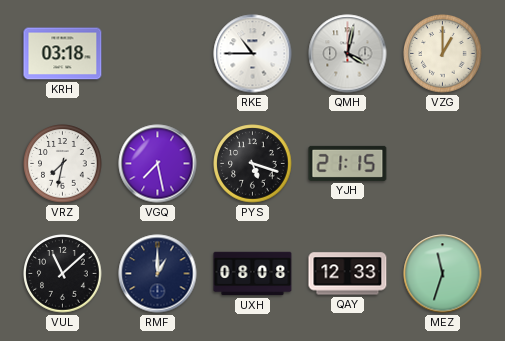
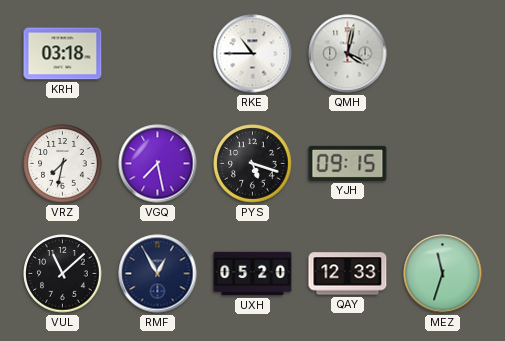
VZG: 1:00 -> none
YJH: 21:15 -> 09:15
RMF: 1:00 -> 12:55
UXH: 08:08 -> 05:20
